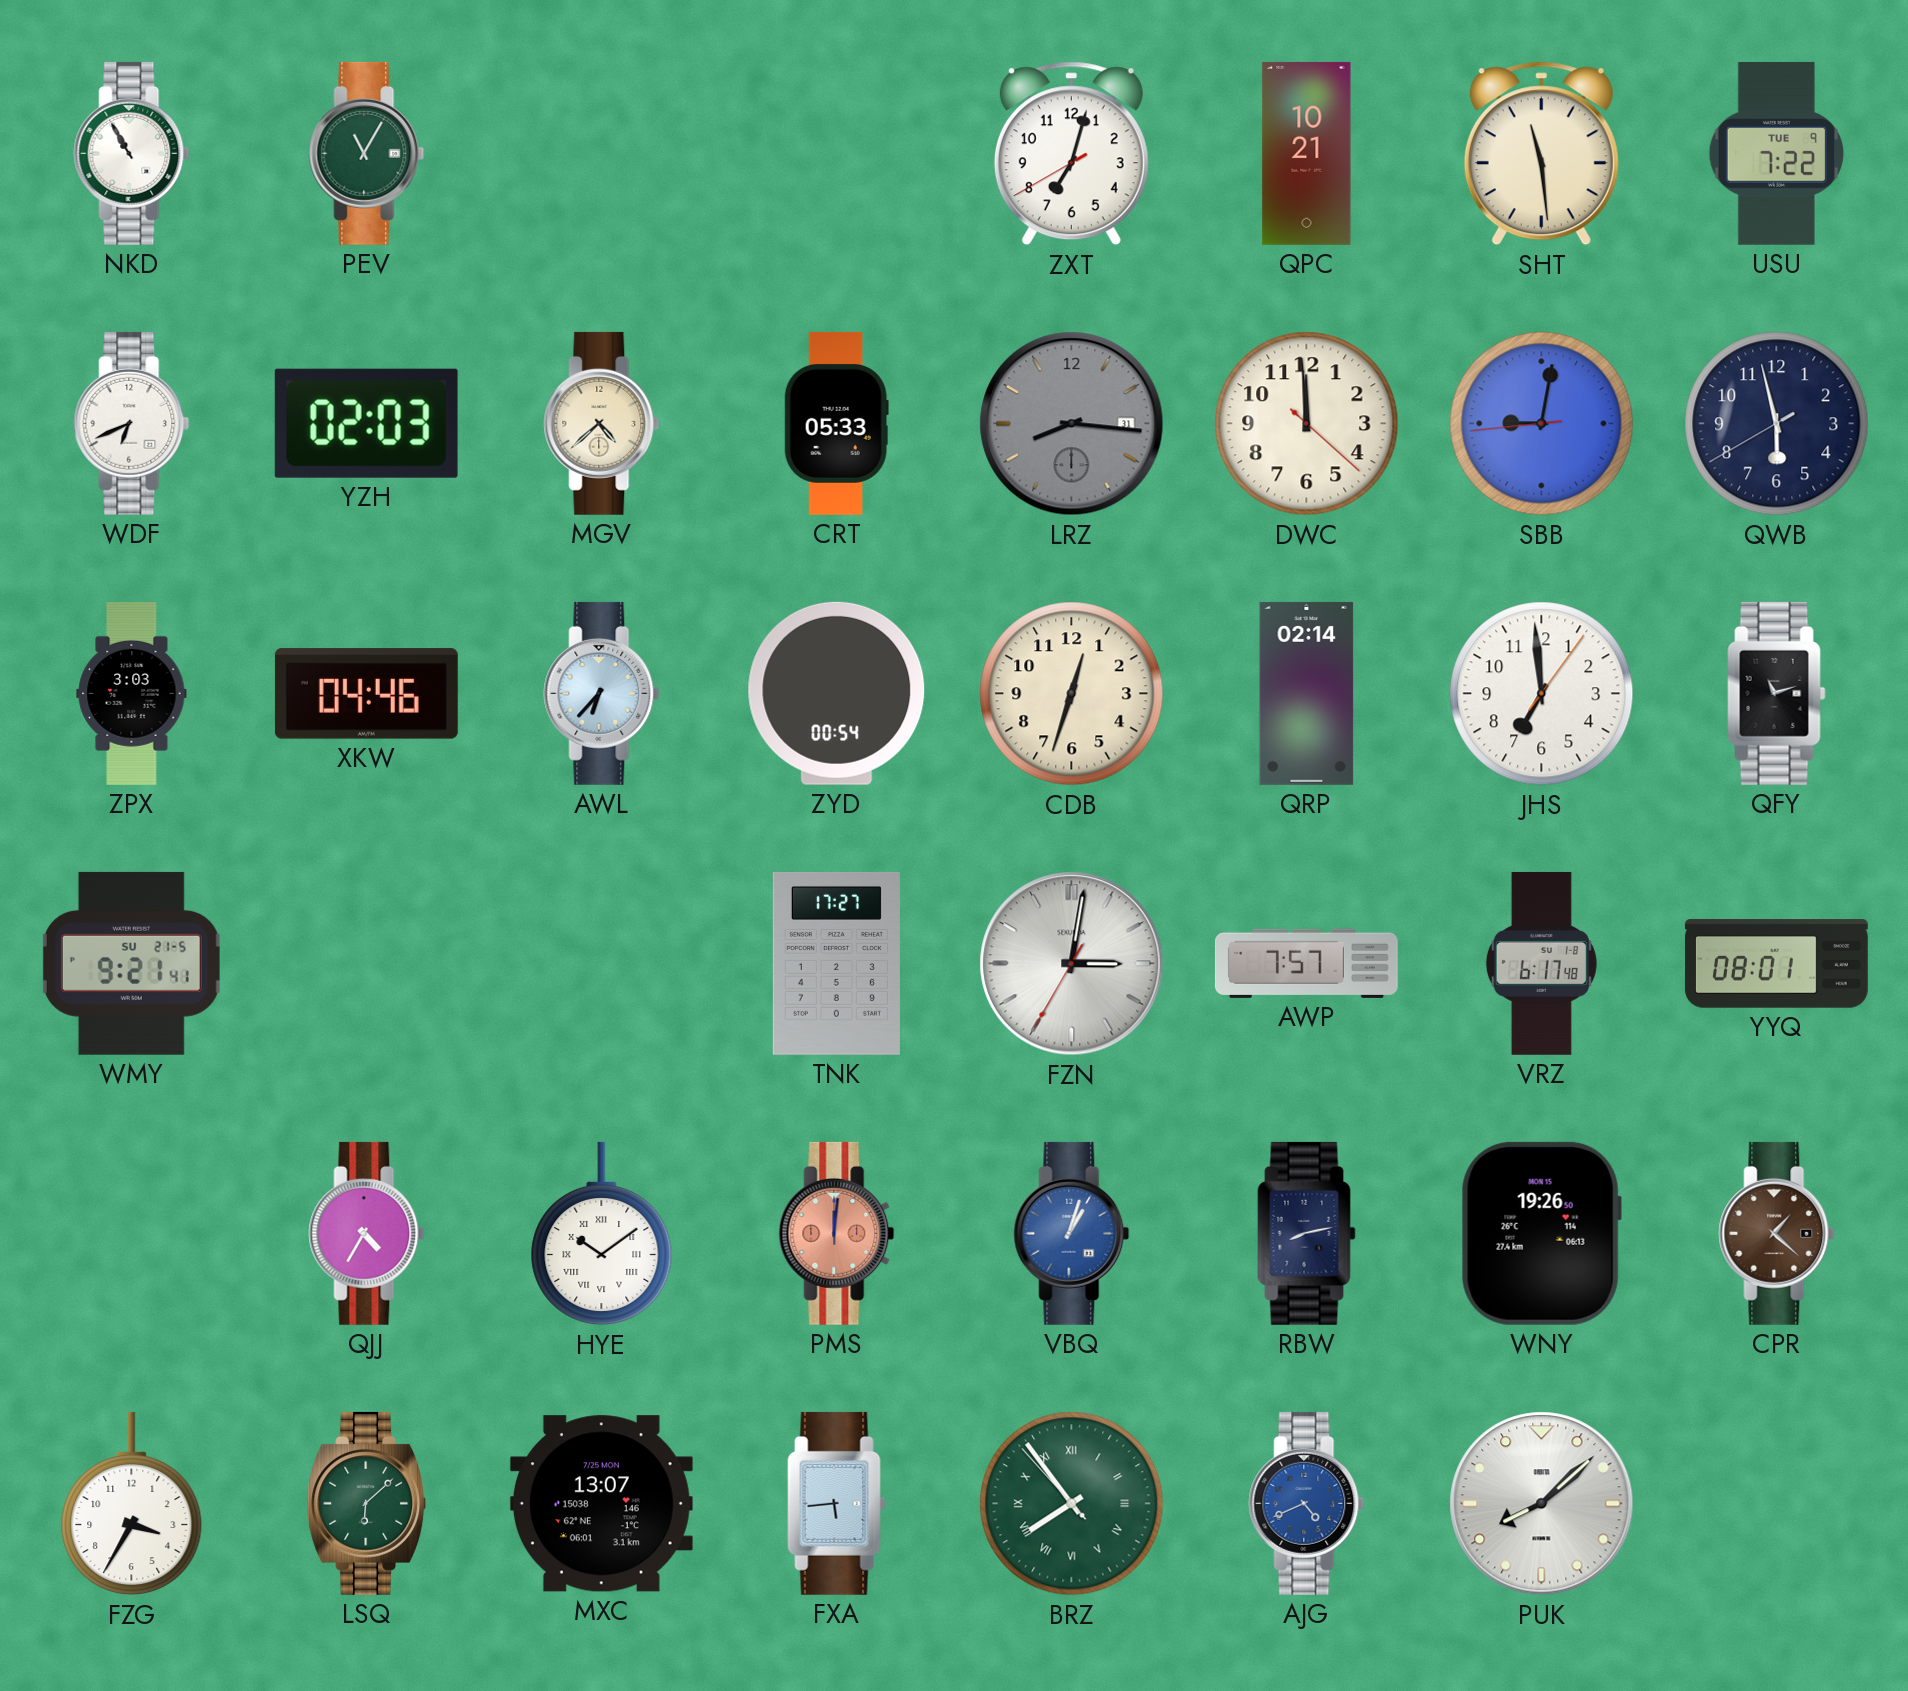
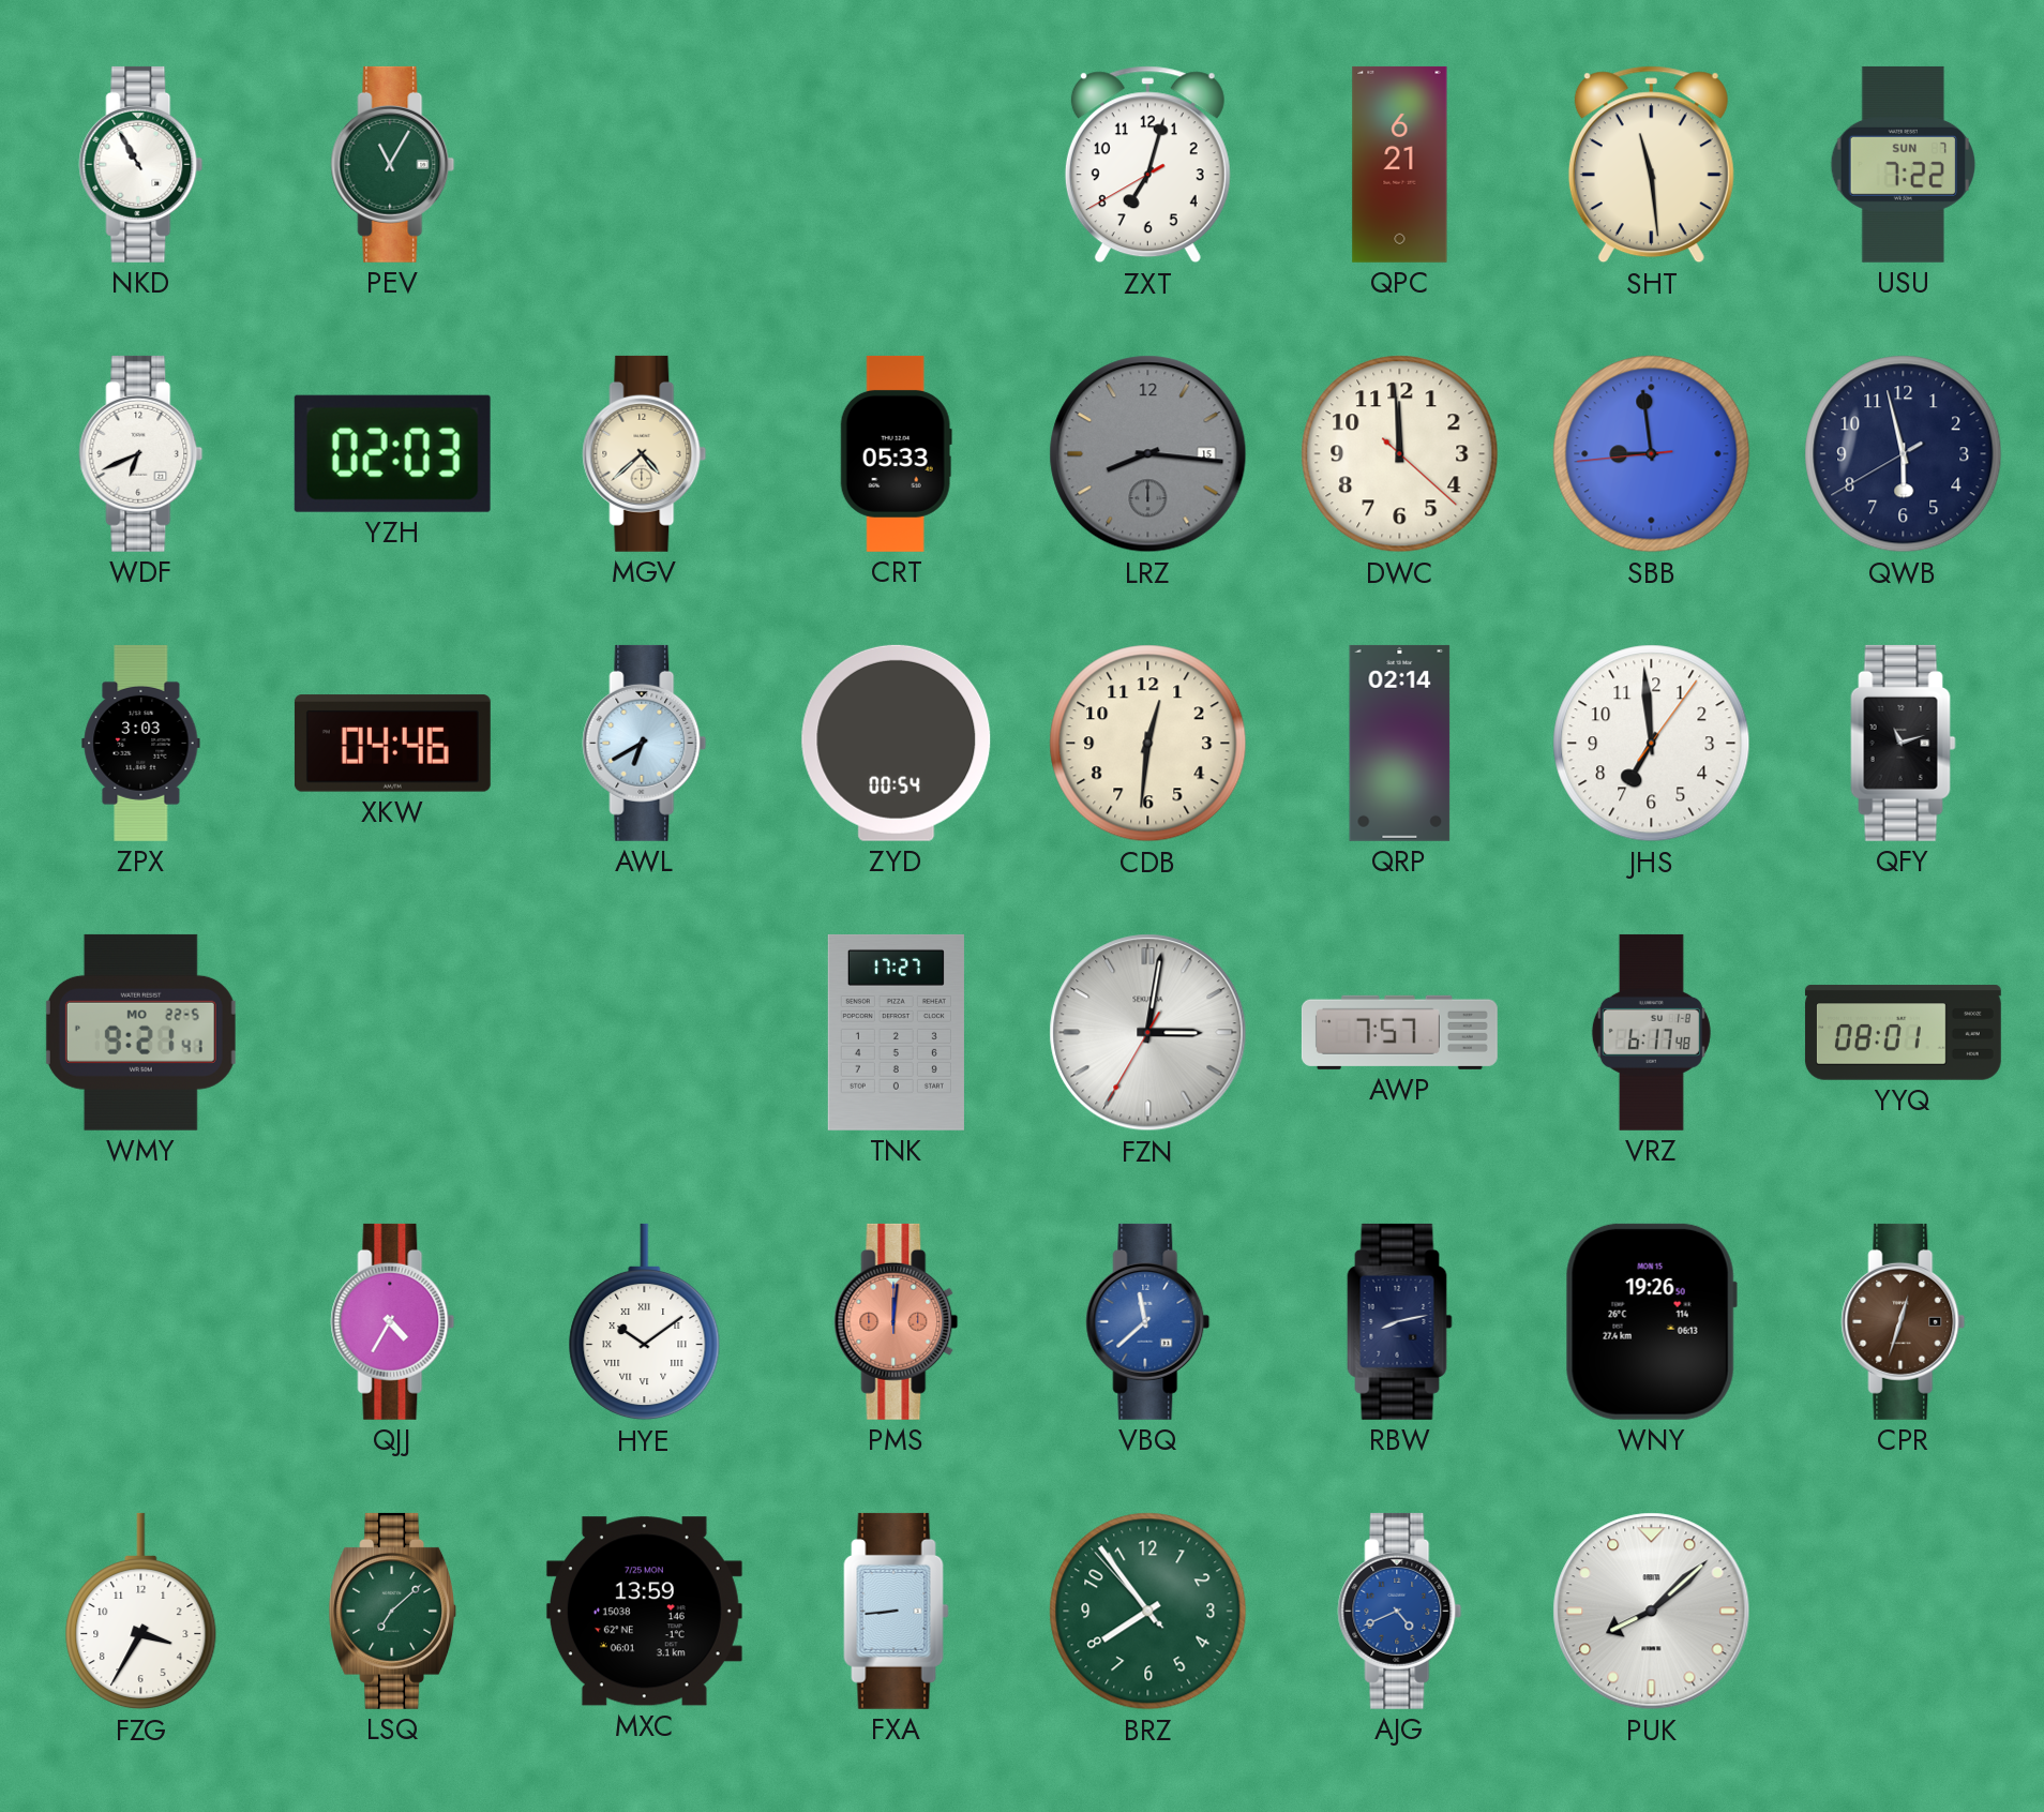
QPC: 10:21 -> 6:21
USU date: TUE 9 -> SUN 7
LRZ date: 31 -> 15
SBB: 9:01 -> 8:58
AWL: 6:37 -> 6:40
CDB: 12:33 -> 12:31
WMY date: SU 21-5 -> MO 22-5
VBQ: 1:03 -> 11:38
CPR: 1:22 -> 12:33
LSQ: 6:08 -> 7:08
MXC: 13:07 -> 13:59
FXA: 5:44 -> 8:44
BRZ numerals: Roman -> Arabic
